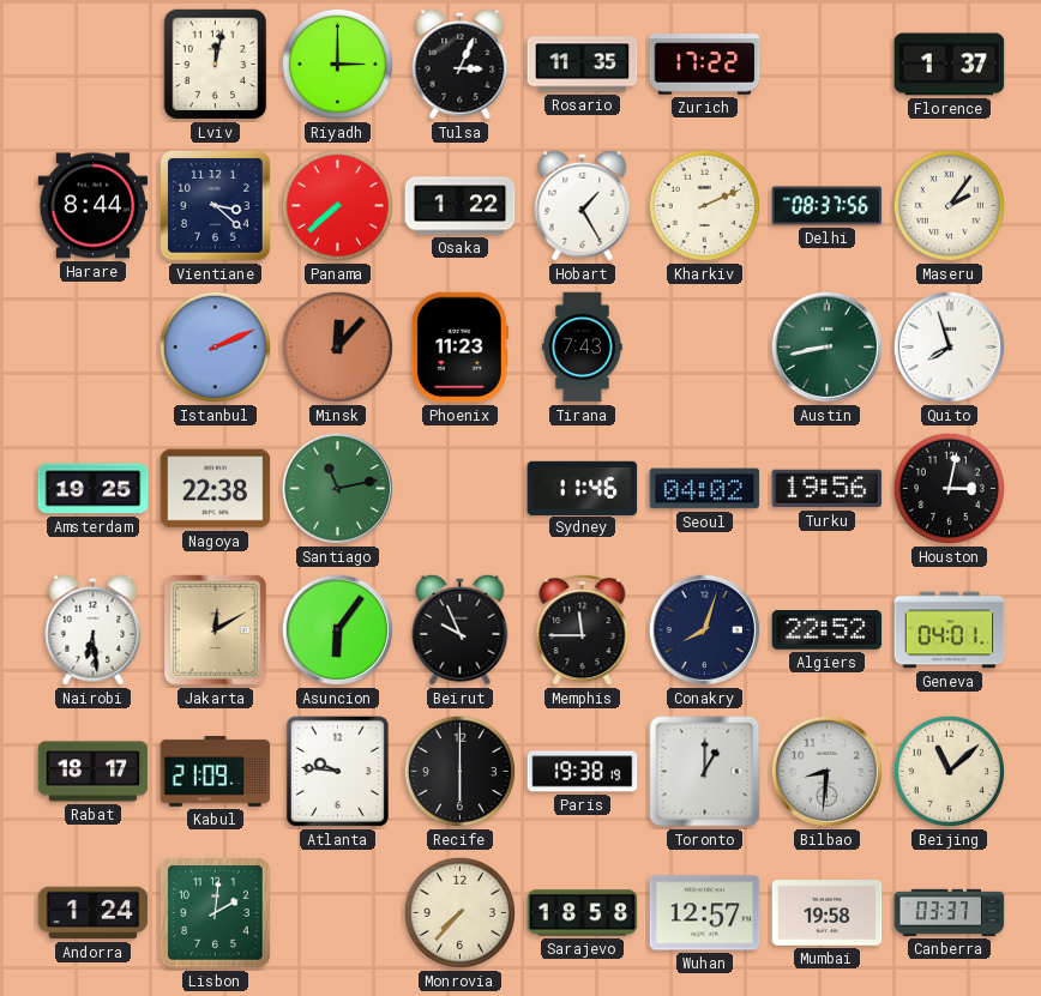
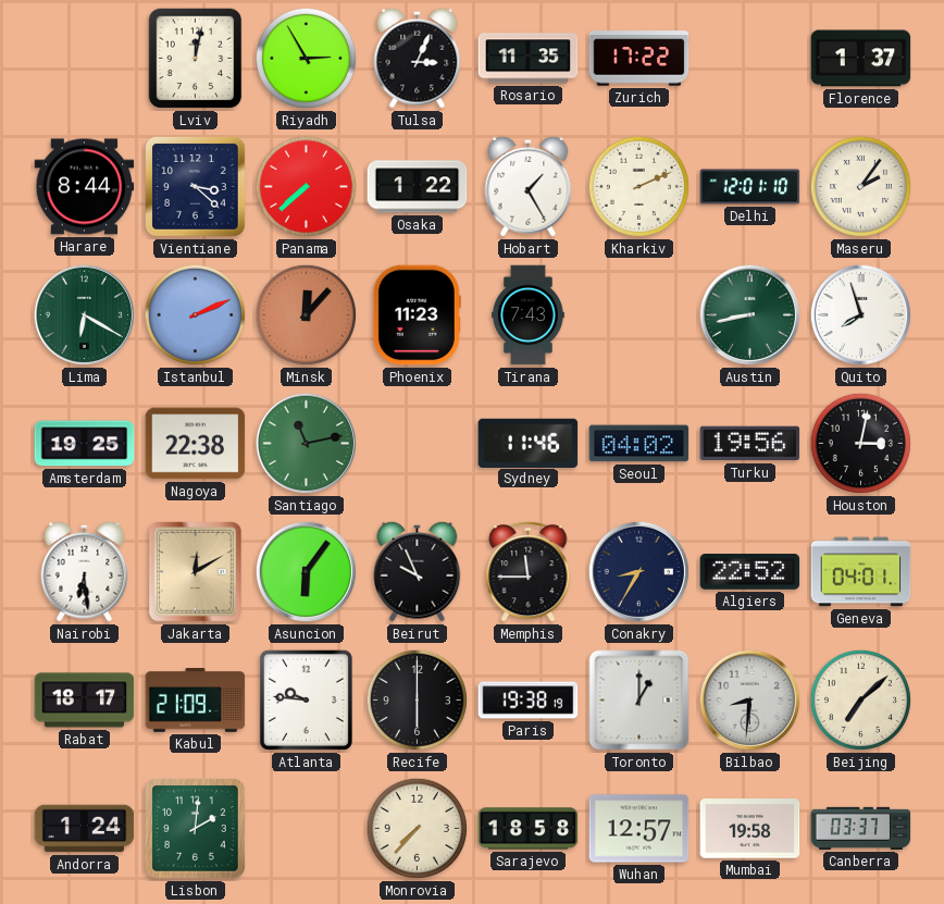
Riyadh: 3:00 -> 2:55
Delhi: 08:37 -> 12:01
Lima: none -> 6:20
Conakry: 8:03 -> 8:35
Beijing: 11:08 -> 7:08
